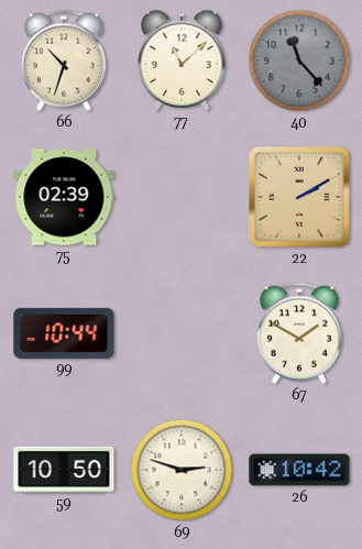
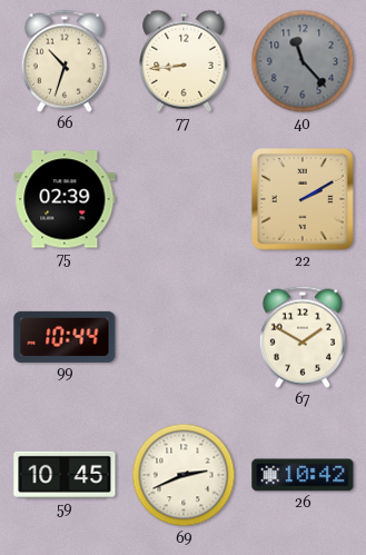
77: 11:08 -> 8:44
59: 10:50 -> 10:45
69: 2:48 -> 2:41
